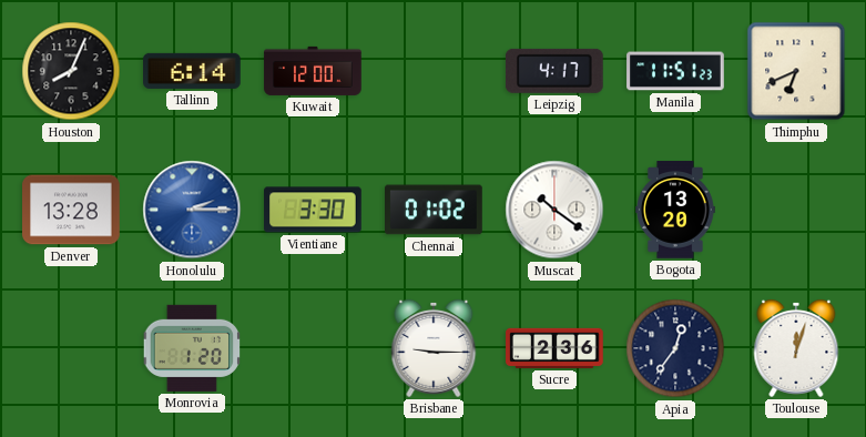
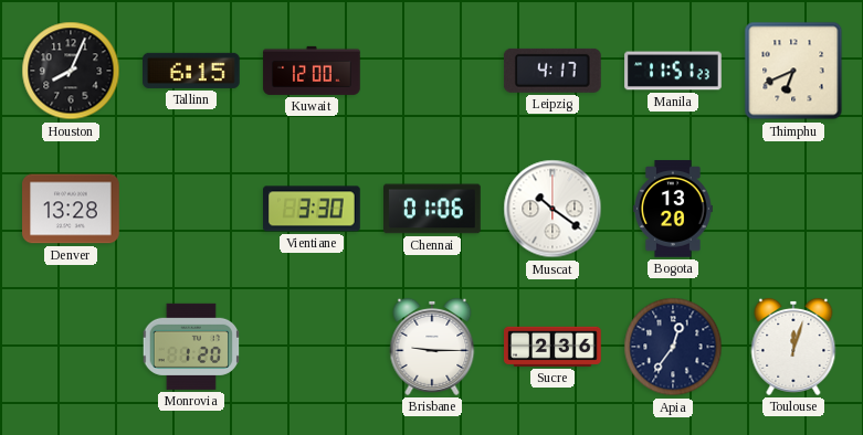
Tallinn: 6:14 -> 6:15
Honolulu: 2:15 -> none
Chennai: 01:02 -> 01:06
